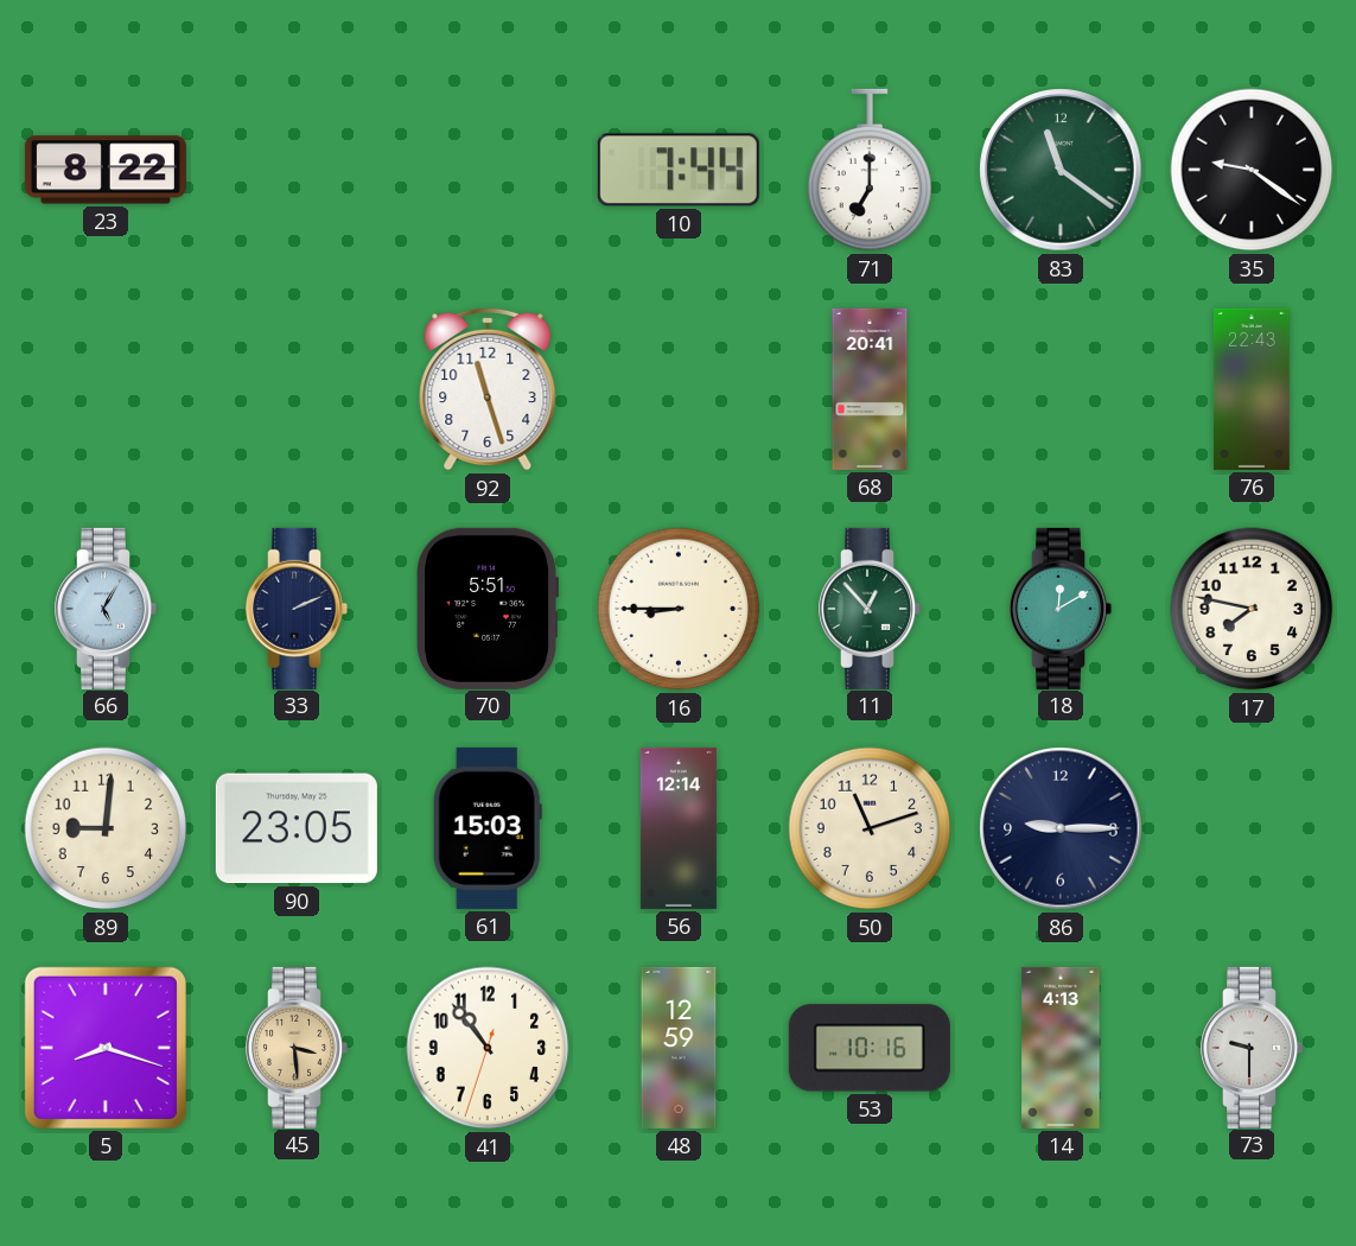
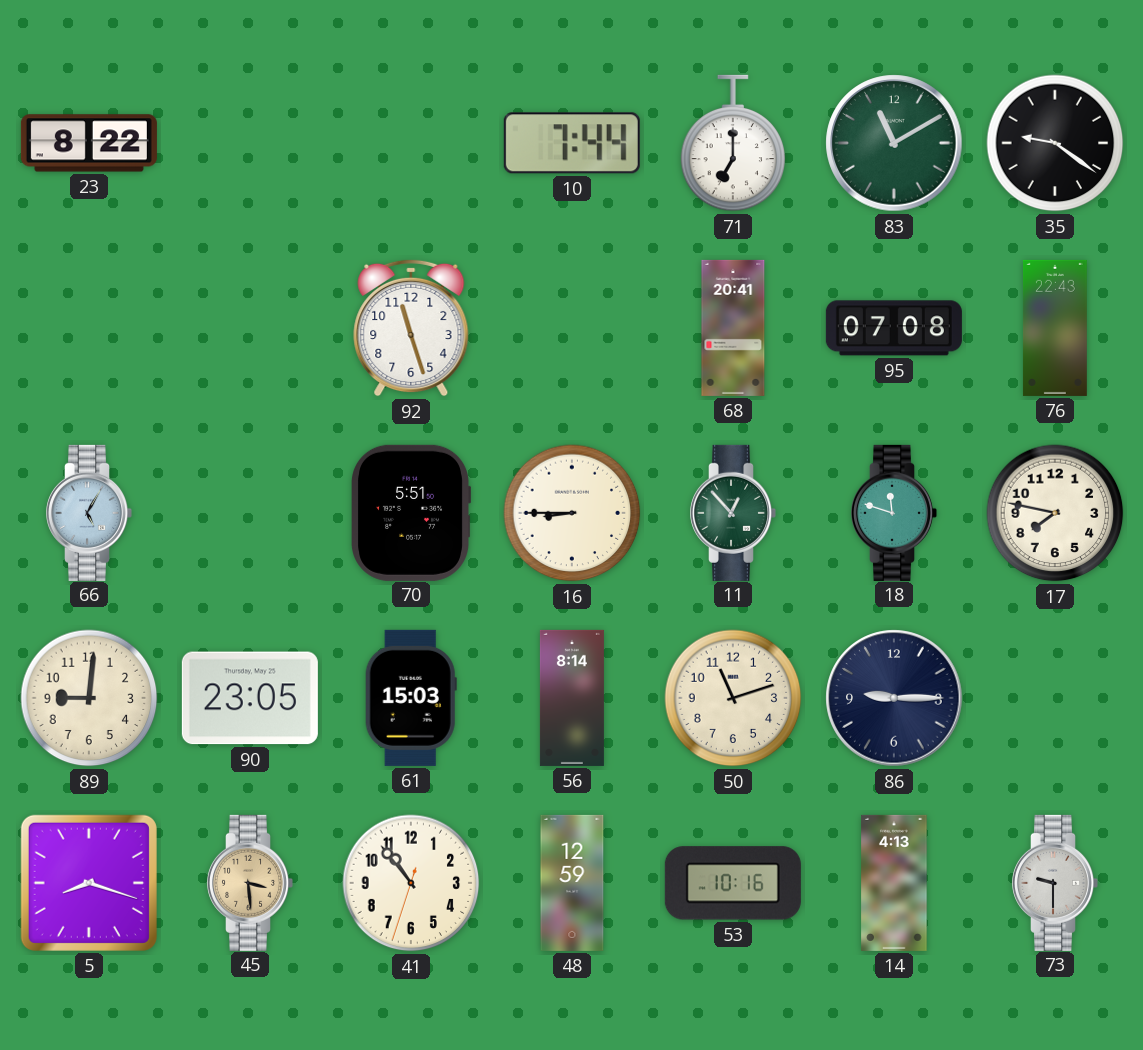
83: 11:21 -> 11:10
95: none -> 07:08
33: 2:11 -> none
18: 12:10 -> 11:48
56: 12:14 -> 8:14
